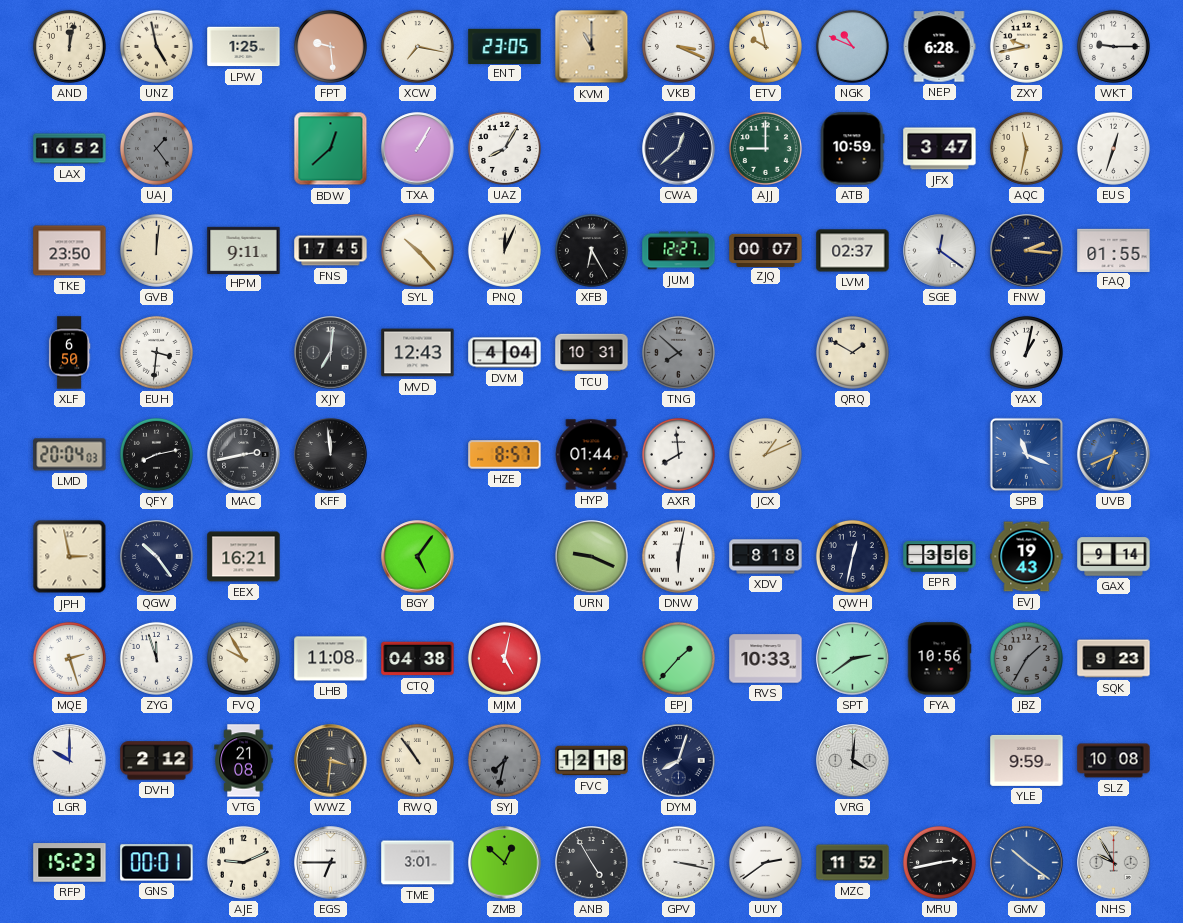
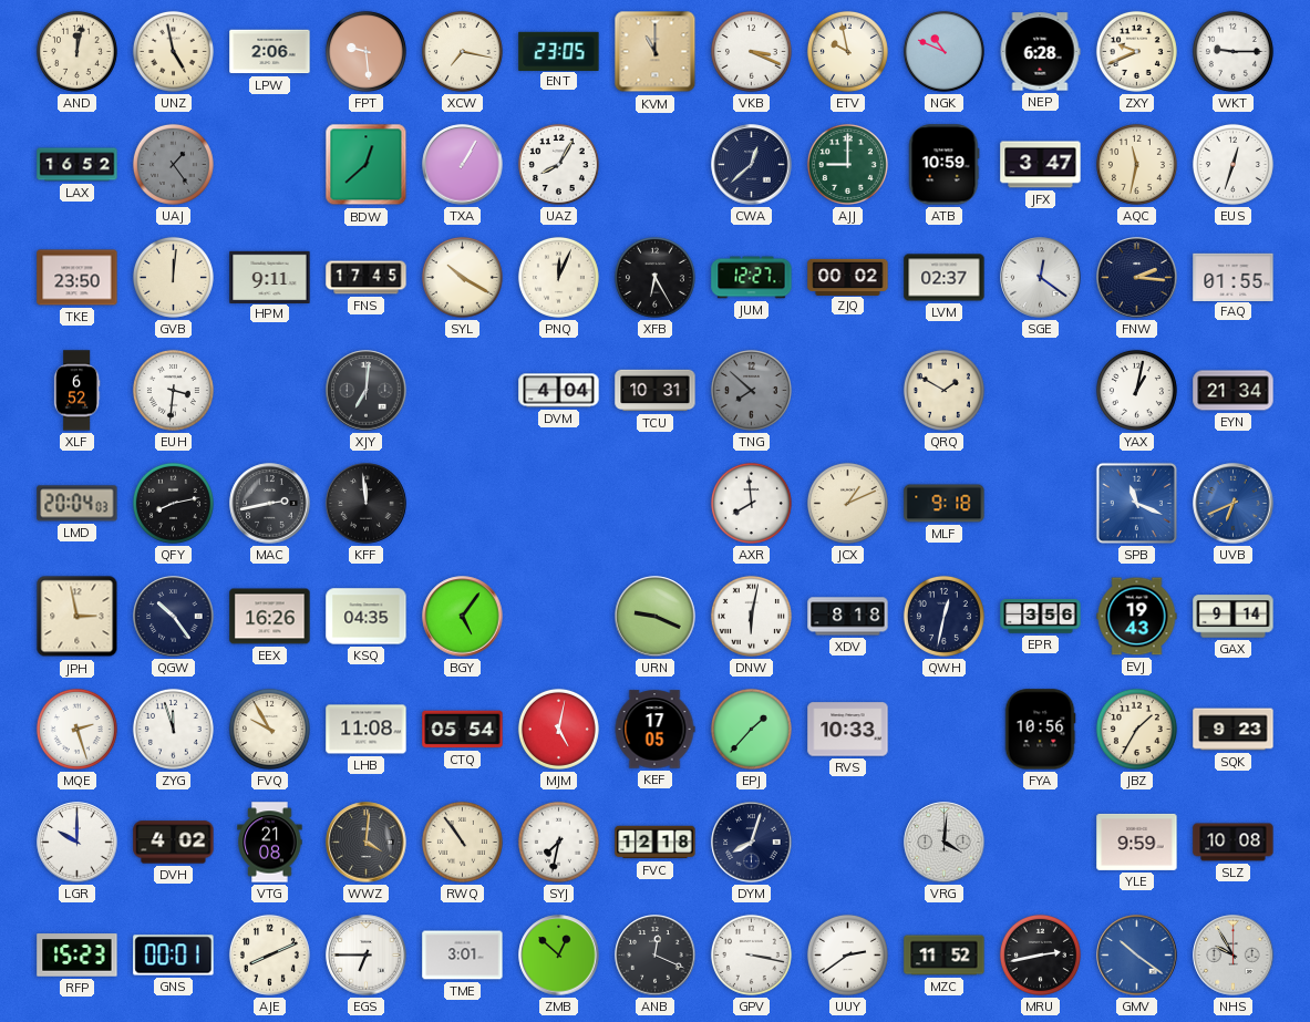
LPW: 1:25 -> 2:06
ZXY: 9:43 -> 9:41
SYL: 10:23 -> 10:20
ZJQ: 00:07 -> 00:02
XLF: 6:50 -> 6:52
MVD: 12:43 -> none
EYN: none -> 21:34
HZE: 8:57 -> none
HYP: 01:44 -> none
MLF: none -> 9:18
EEX: 16:21 -> 16:26
KSQ: none -> 04:35
CTQ: 04:38 -> 05:54
KEF: none -> 17:05
SPT: 2:39 -> none
JBZ dial: grey -> cream
DVH: 2:12 -> 4:02
WWZ: 3:31 -> 4:01
SYJ dial: grey -> white
AJE: 9:11 -> 8:11
ANB: 4:55 -> 12:19
